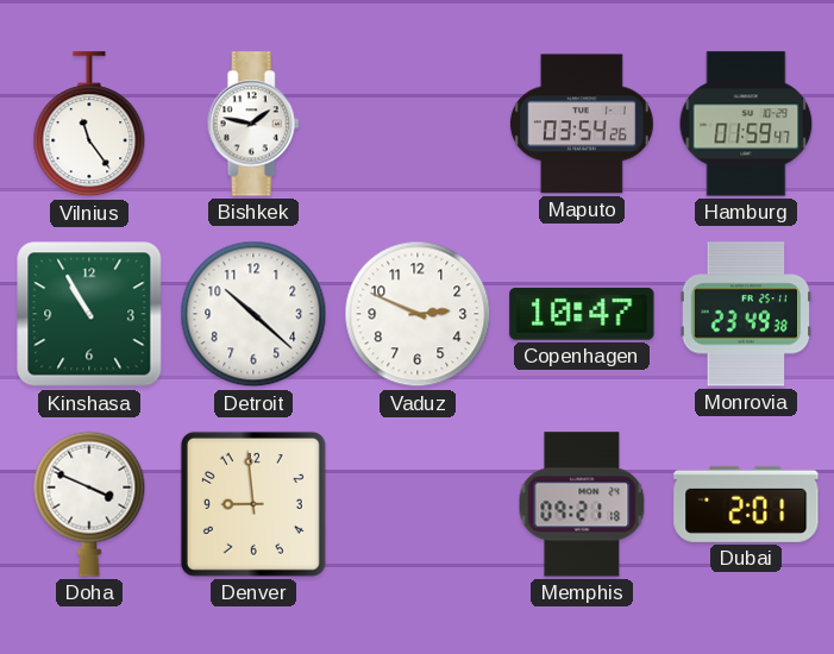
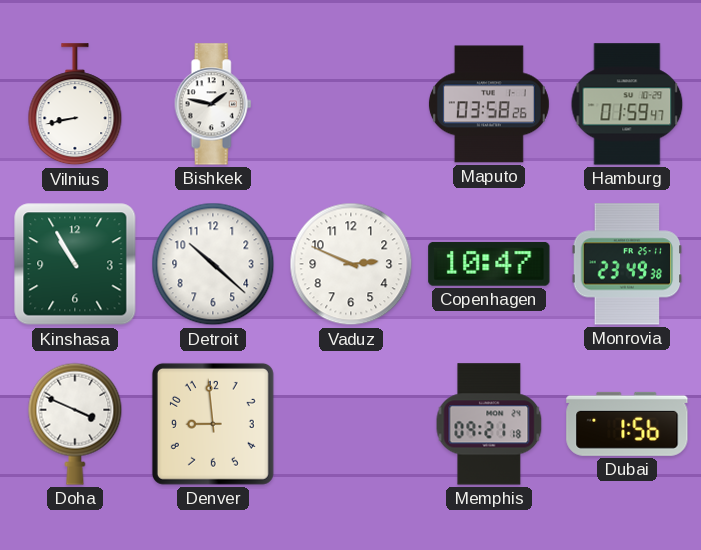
Vilnius: 11:24 -> 8:43
Maputo: 03:54 -> 03:58
Dubai: 2:01 -> 1:56
